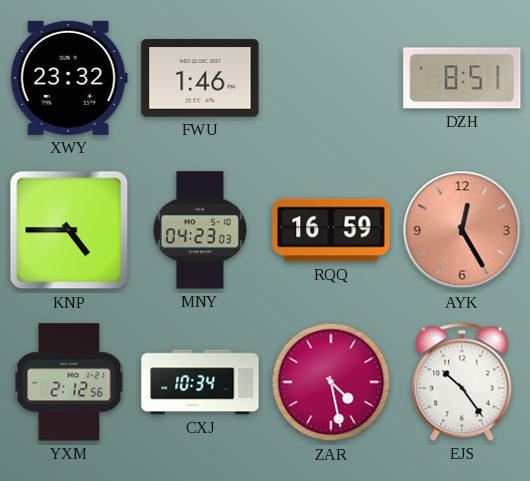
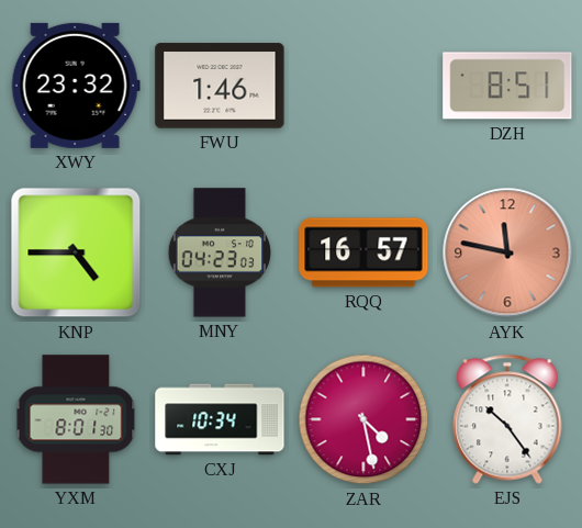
RQQ: 16:59 -> 16:57
AYK: 12:25 -> 11:47
YXM: 2:12 -> 8:01
